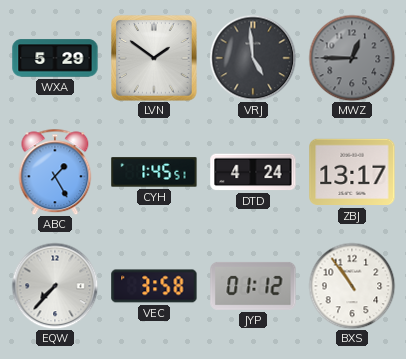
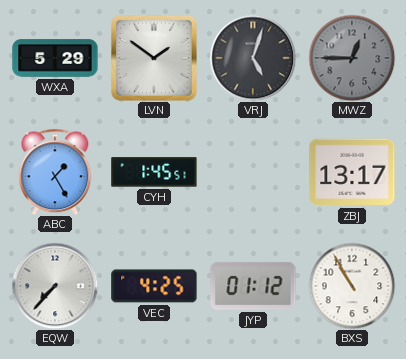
VRJ: 4:59 -> 5:03
DTD: 4:24 -> none
VEC: 3:58 -> 4:25
BXS: 10:54 -> 10:55
